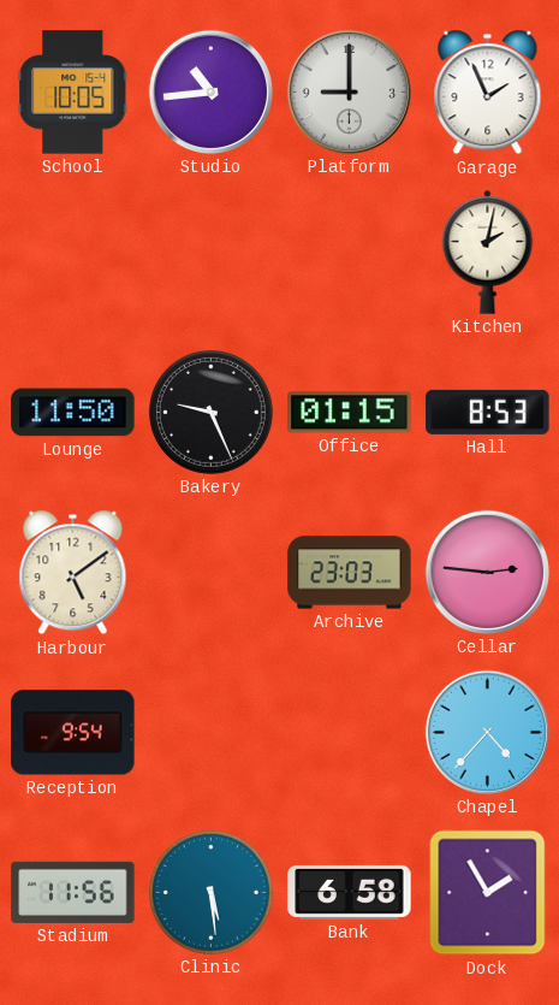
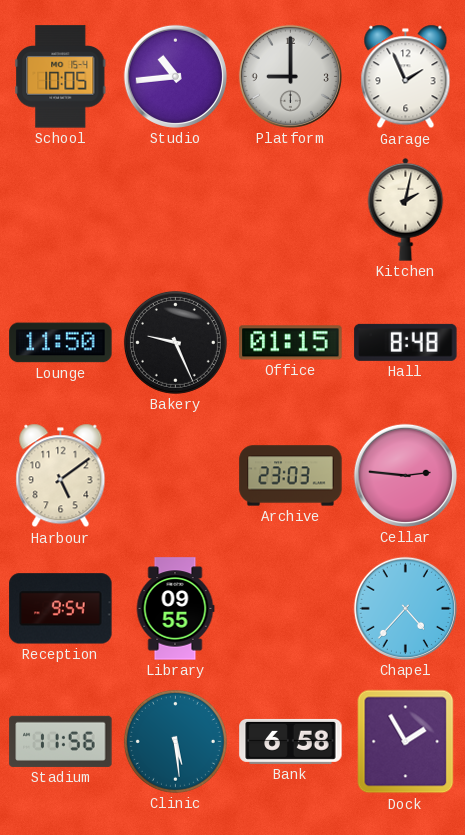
Hall: 8:53 -> 8:48
Library: none -> 09:55
